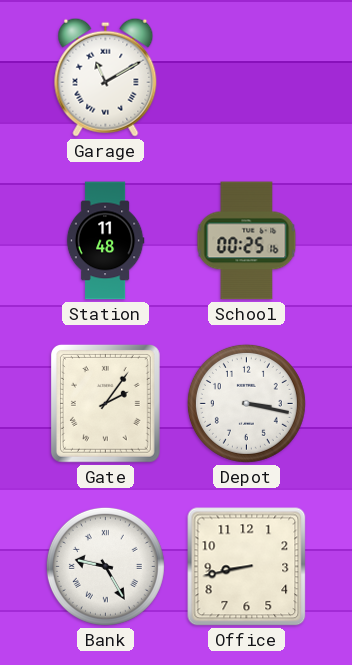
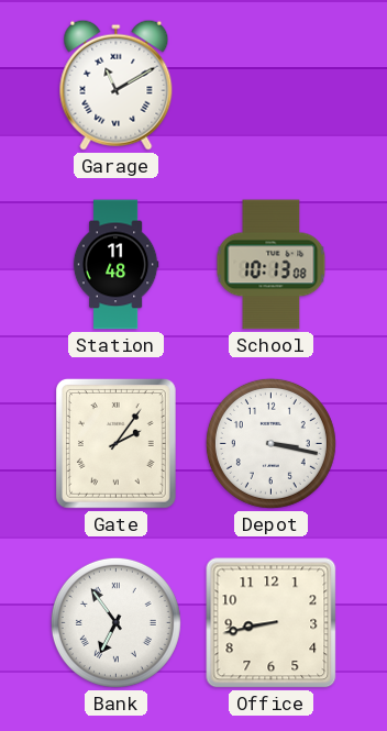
School: 00:25 -> 10:13
Bank: 9:25 -> 6:54
